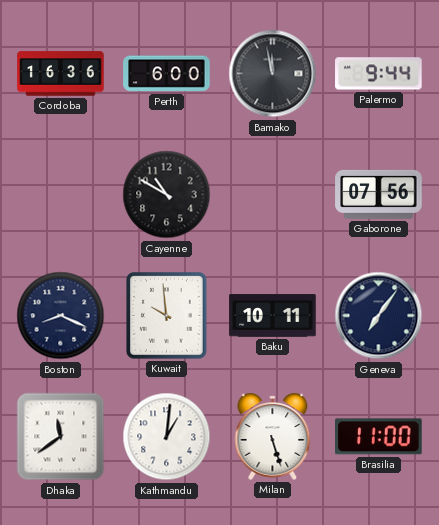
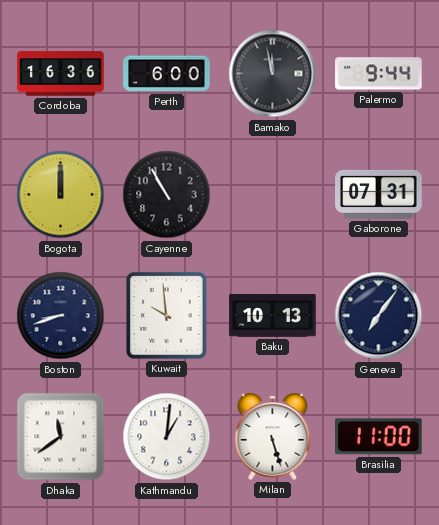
Bogota: none -> 12:00
Cayenne: 10:50 -> 10:55
Gaborone: 07:56 -> 07:31
Boston: 8:19 -> 8:42
Baku: 10:11 -> 10:13
